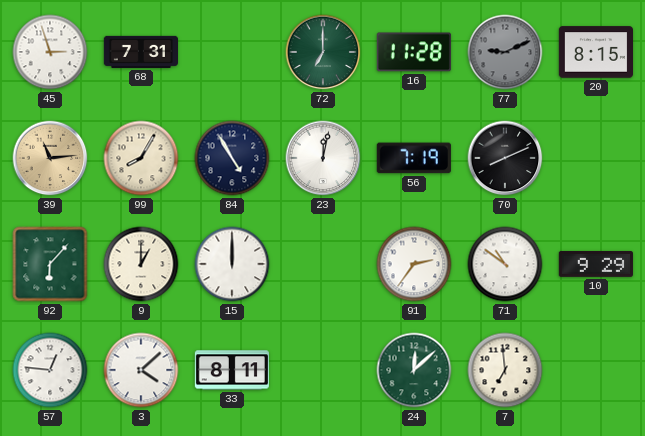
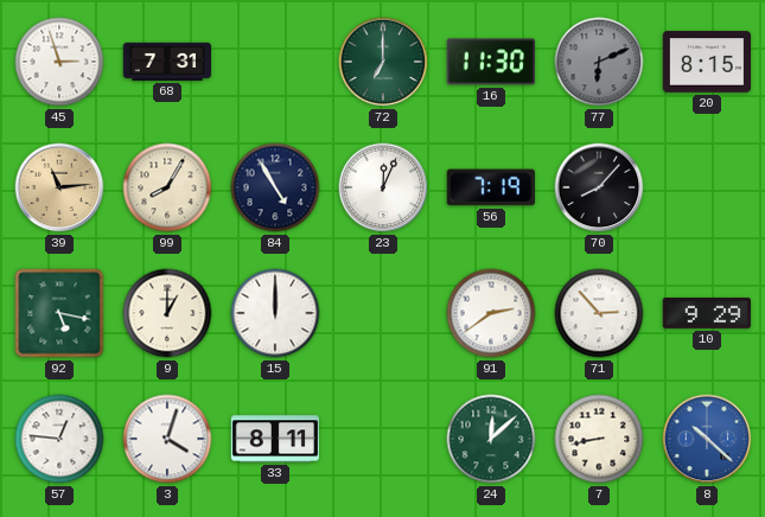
16: 11:28 -> 11:30
77: 9:11 -> 6:11
23: 12:02 -> 12:04
70: 8:11 -> 8:07
92: 6:07 -> 5:17
91: 2:36 -> 2:39
71: 10:51 -> 2:53
3: 4:08 -> 4:03
7: 6:59 -> 8:43
8: none -> 10:22
